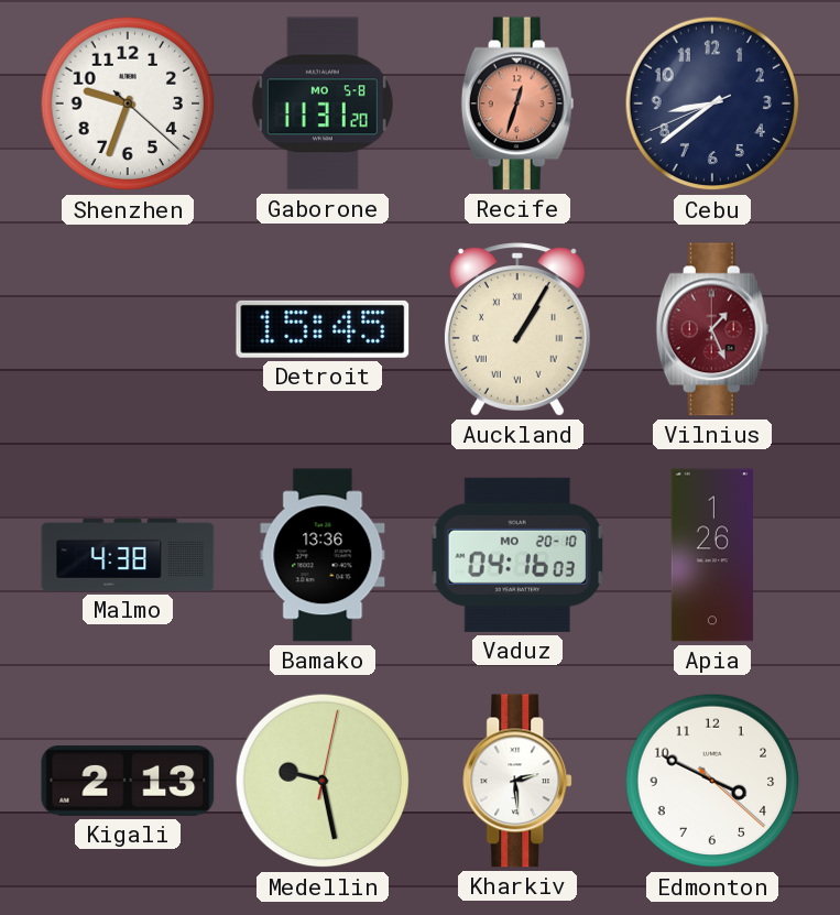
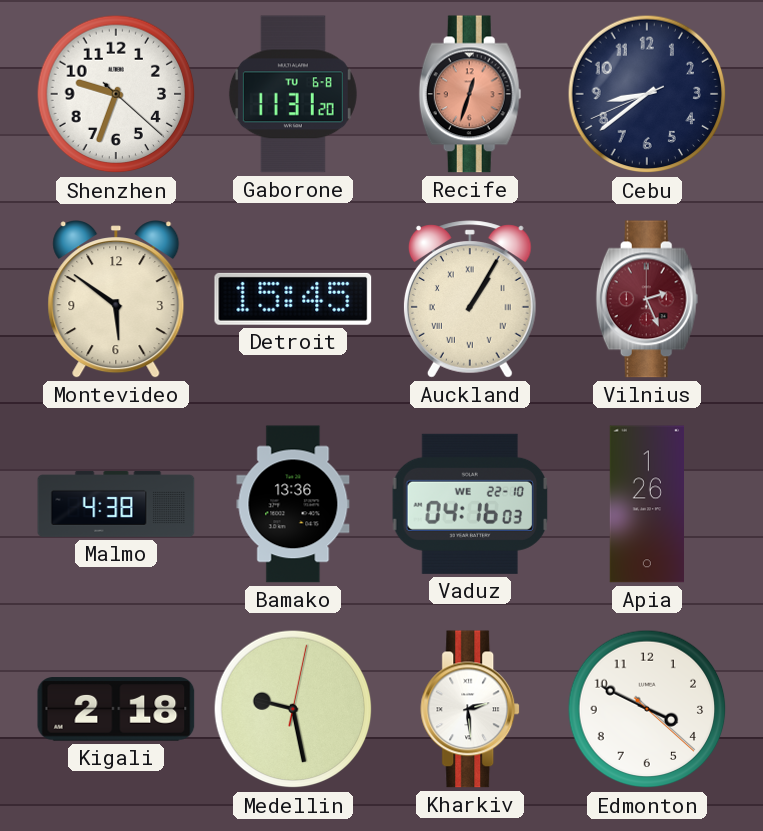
Gaborone date: MO 5-8 -> TU 6-8
Montevideo: none -> 5:51
Vilnius: 1:26 -> 2:26
Vaduz date: MO 20-10 -> WE 22-10
Kigali: 2:13 -> 2:18
